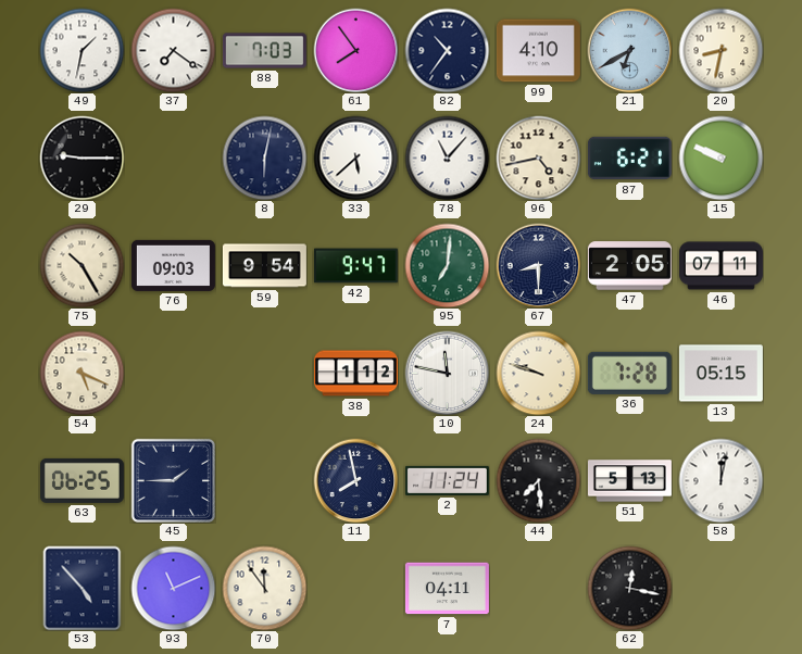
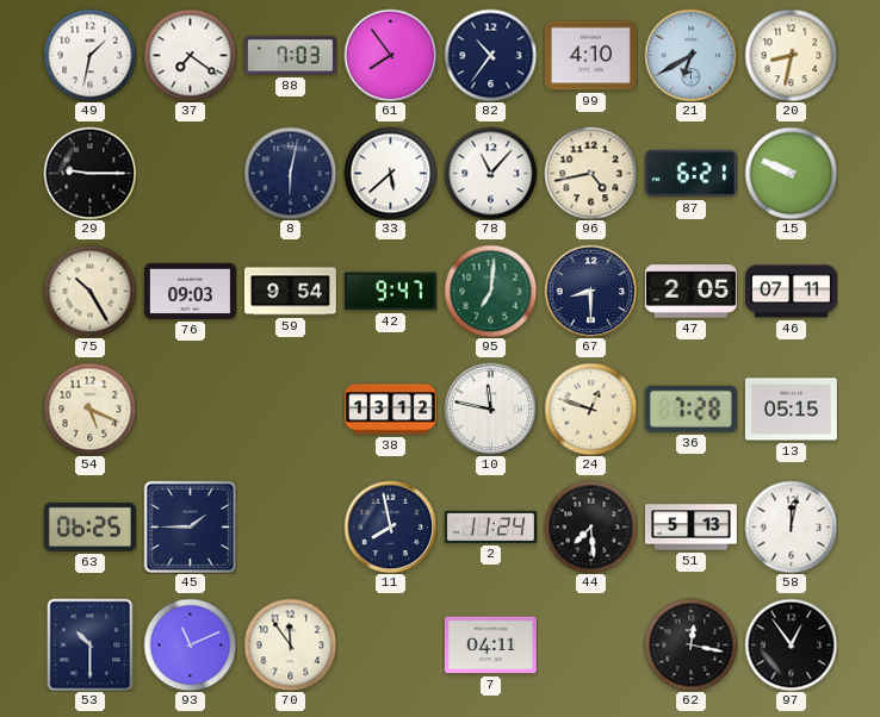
38: 1:12 -> 13:12
24: 9:48 -> 12:48
53: 4:53 -> 10:30
97: none -> 12:54
